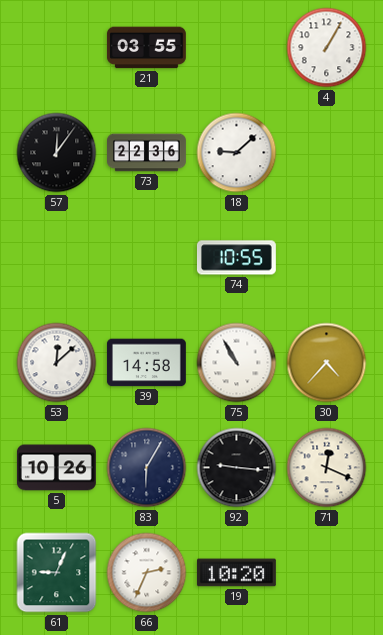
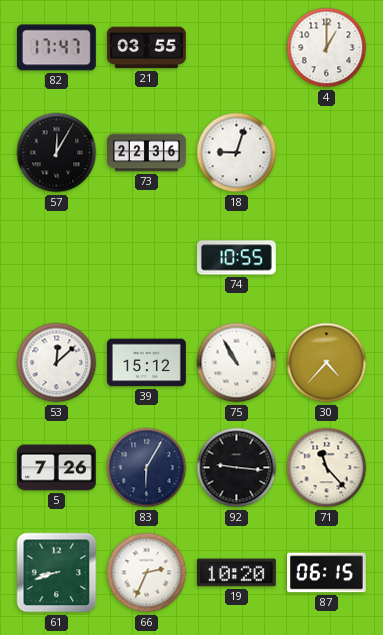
82: none -> 17:47
4: 1:05 -> 1:00
57: 12:06 -> 12:05
18: 9:08 -> 9:03
39: 14:58 -> 15:12
5: 10:26 -> 7:26
71: 12:19 -> 11:23
61: 9:04 -> 8:42
87: none -> 06:15
